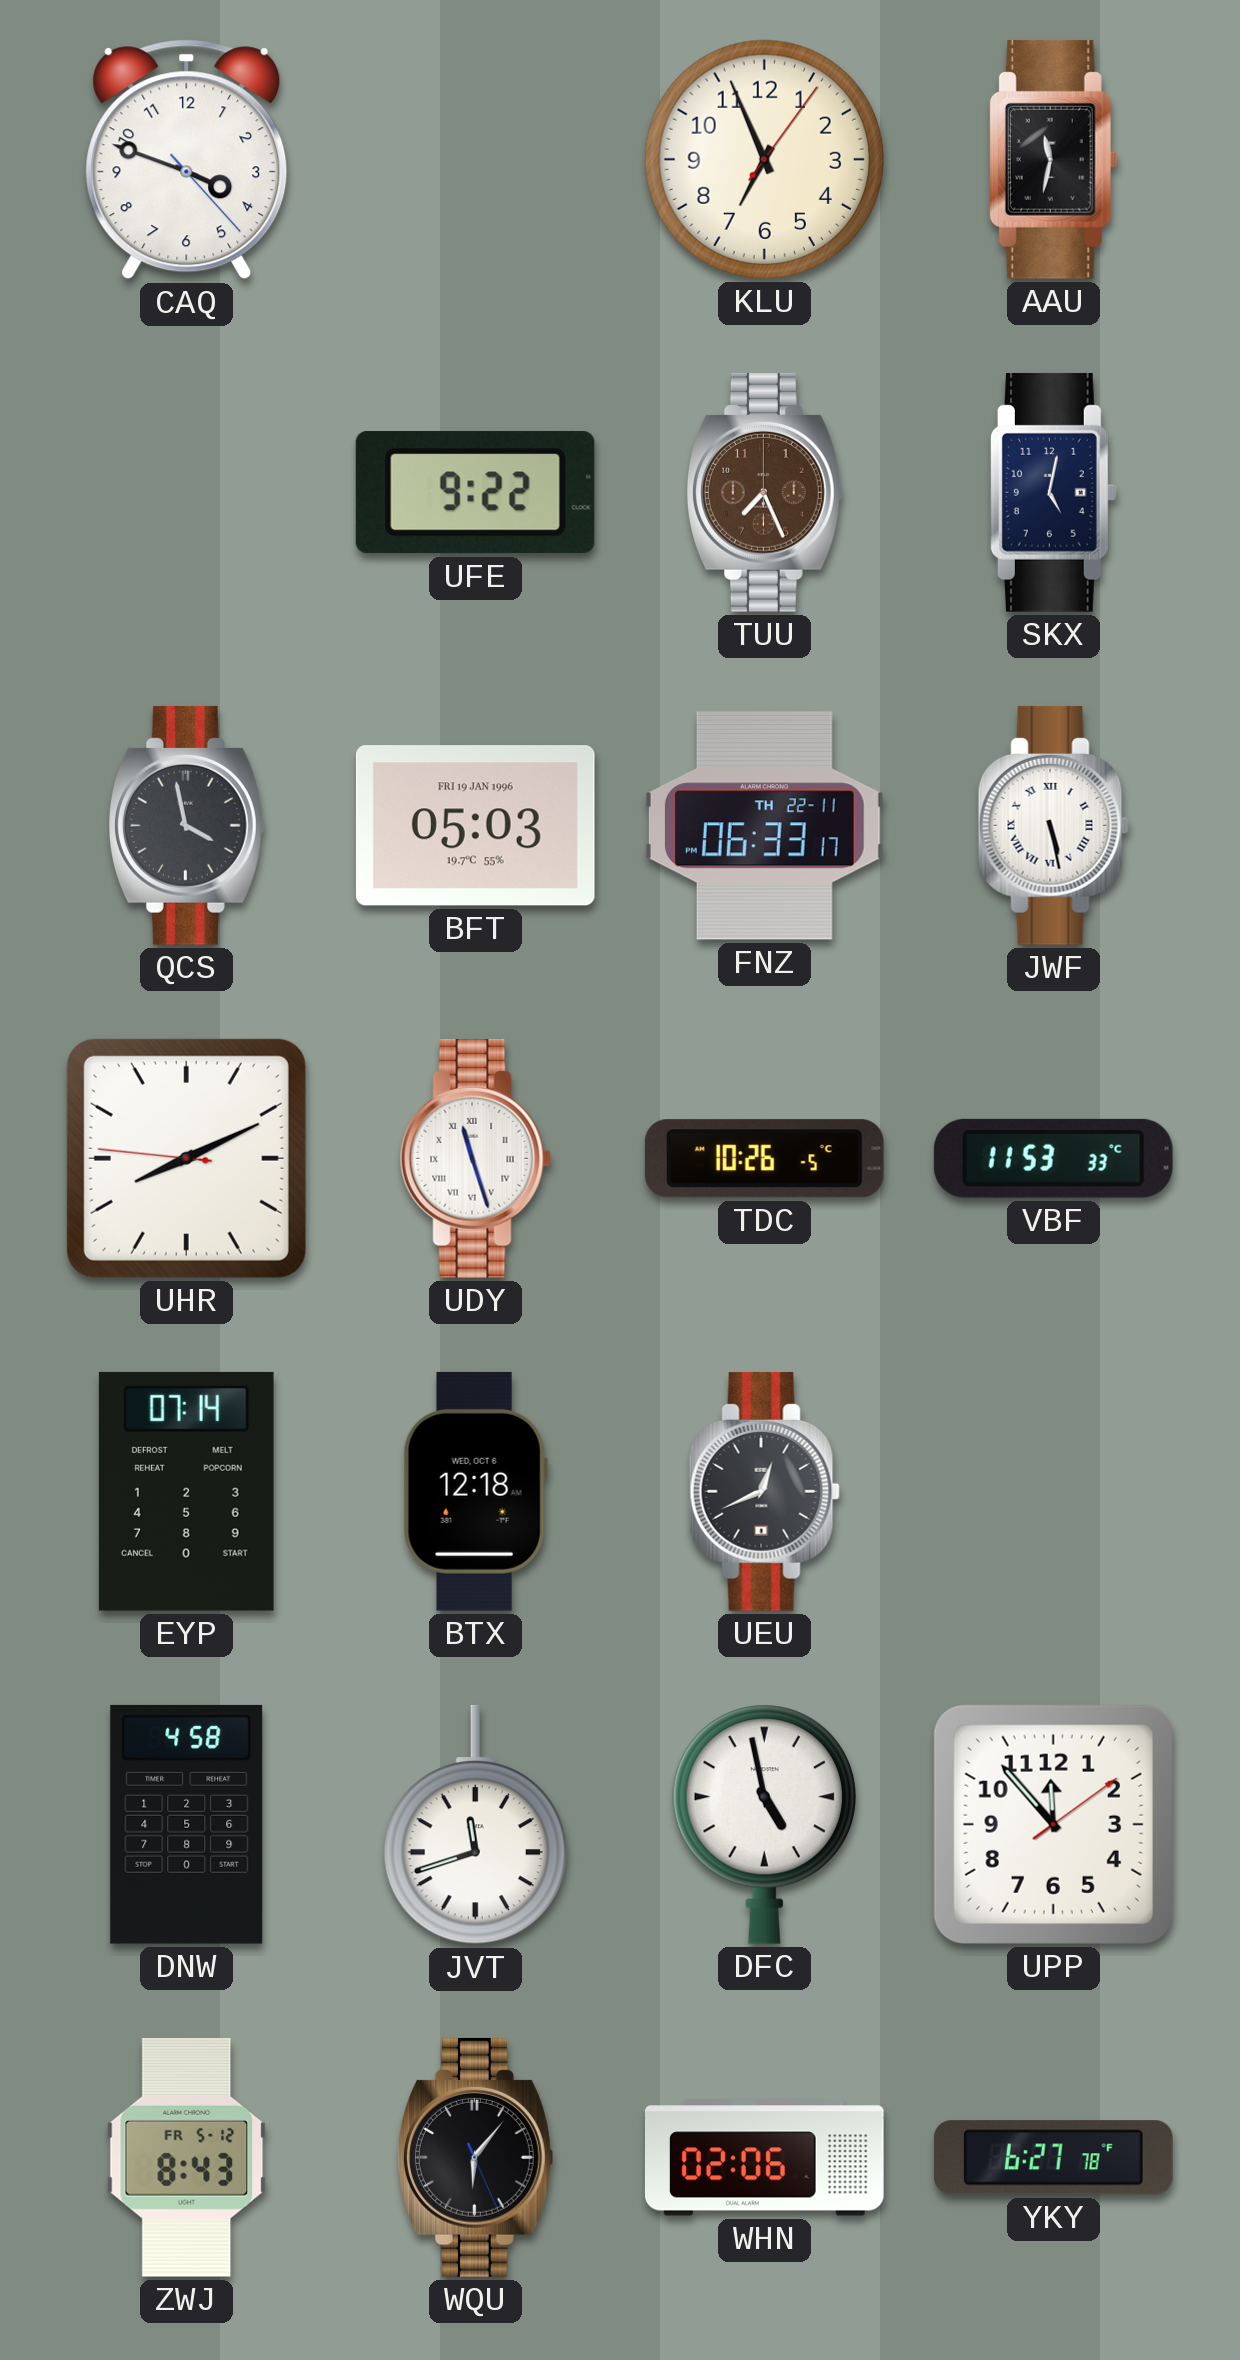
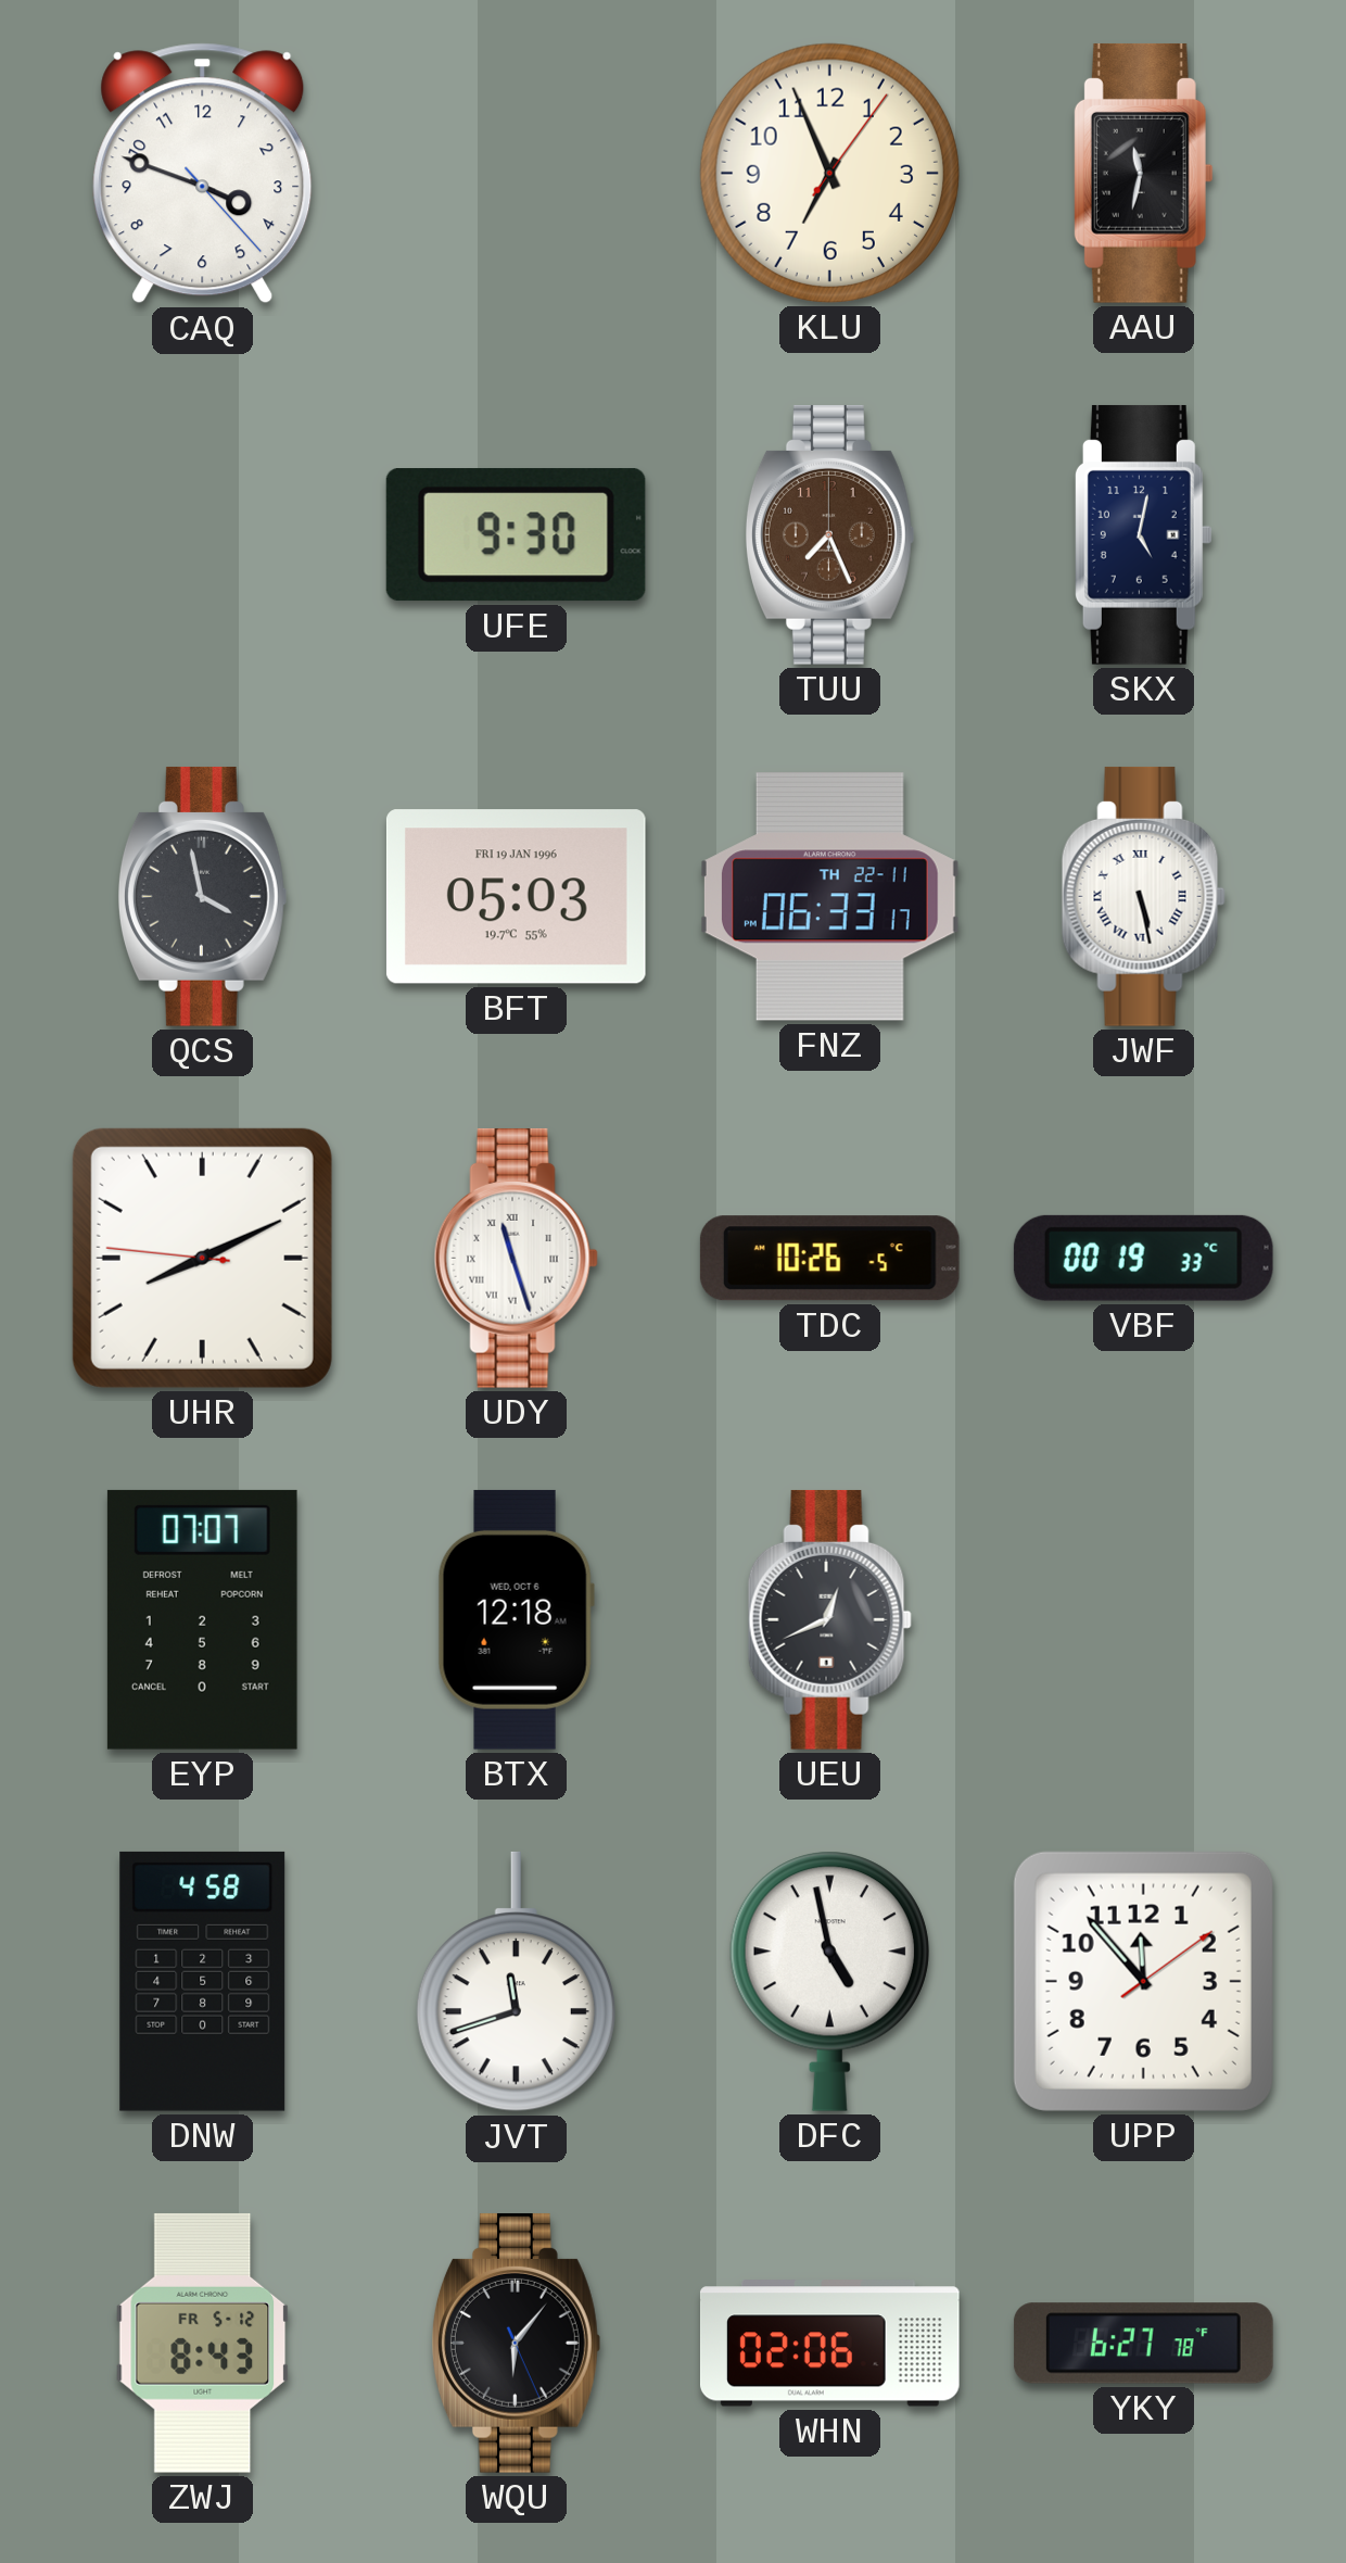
UFE: 9:22 -> 9:30
VBF: 11:53 -> 00:19
EYP: 07:14 -> 07:07
